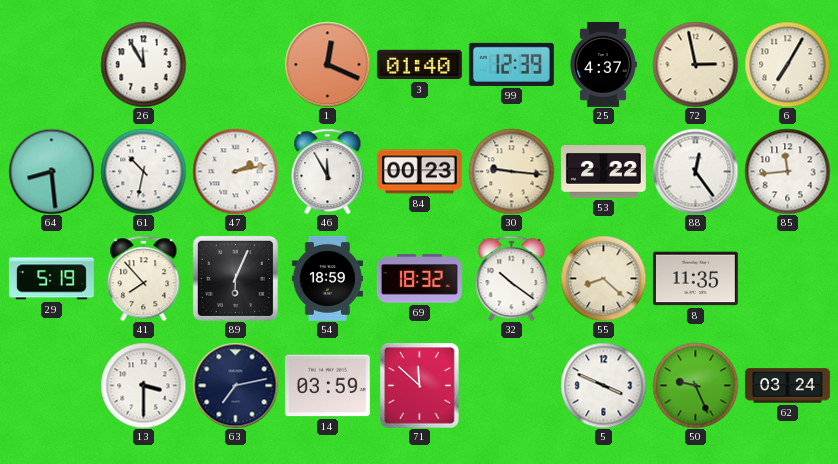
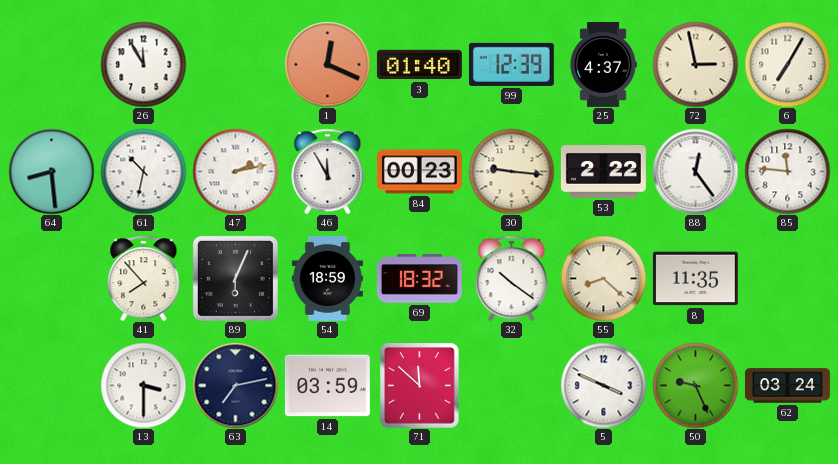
85: 11:44 -> 11:46
29: 5:19 -> none
